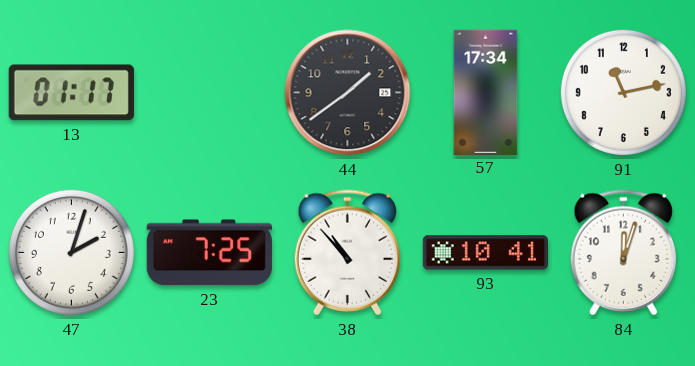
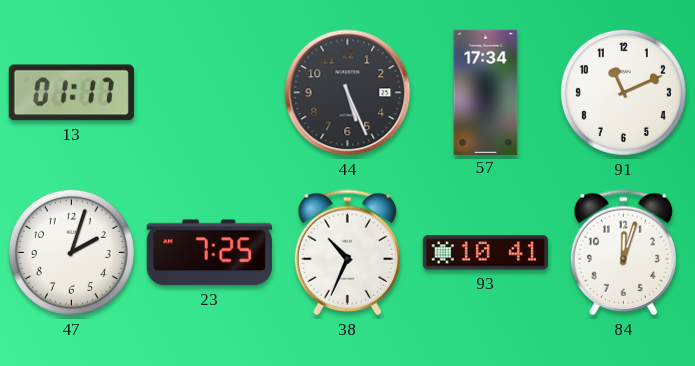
44: 1:39 -> 5:26
91: 11:13 -> 11:11
38: 10:53 -> 10:34
